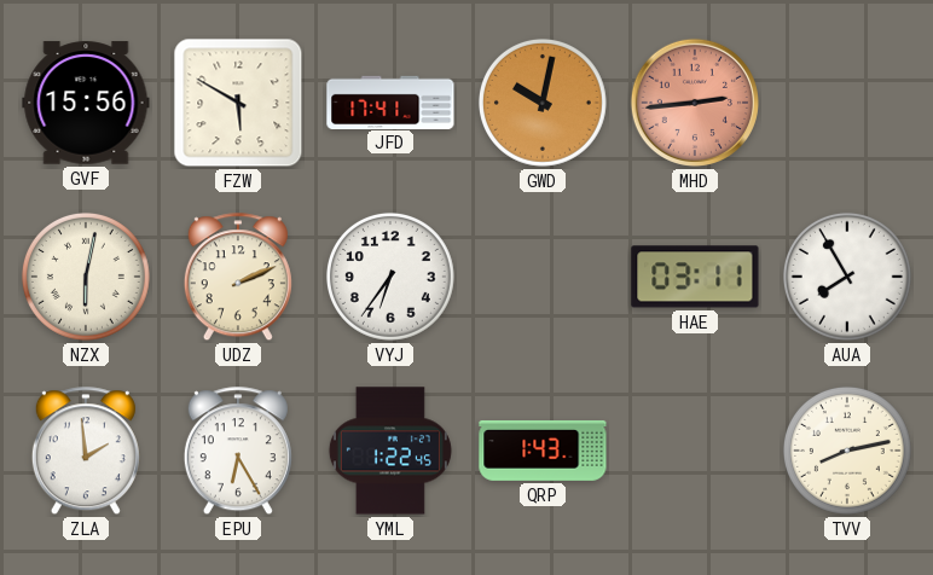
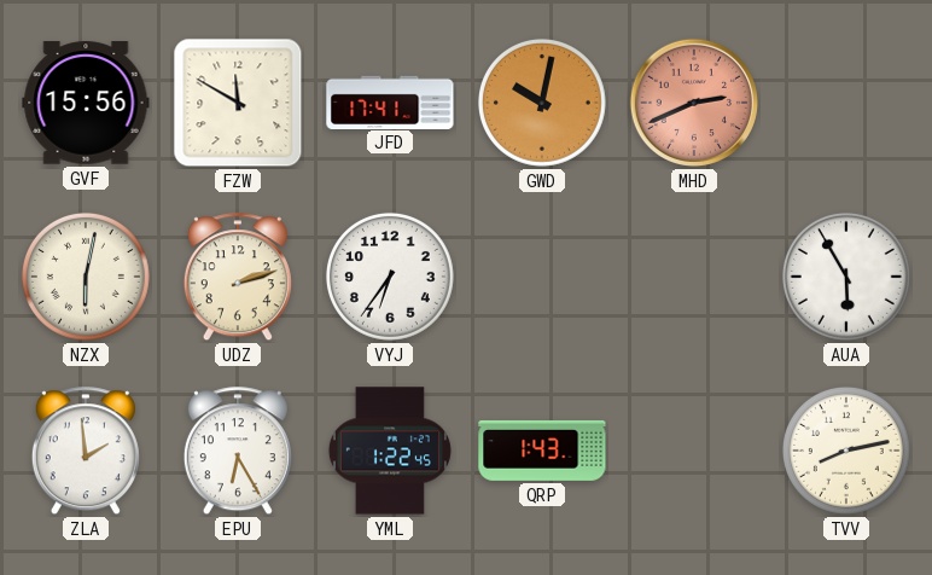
FZW: 5:50 -> 11:50
MHD: 2:44 -> 2:41
UDZ: 2:11 -> 2:12
HAE: 03:11 -> none
AUA: 7:55 -> 5:55
